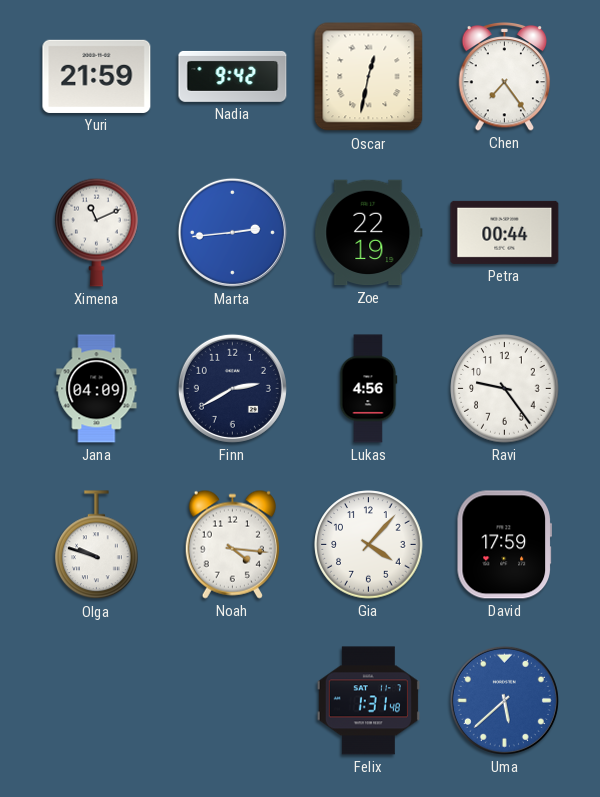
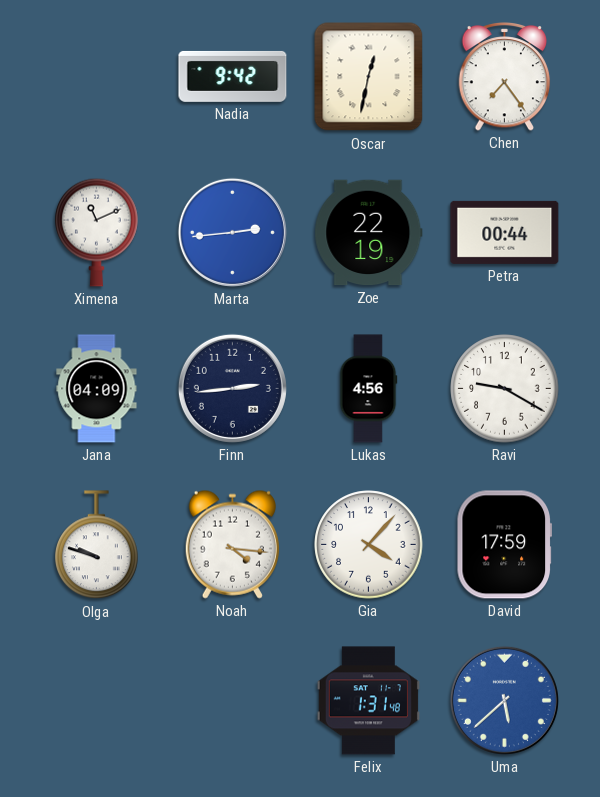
Yuri: 21:59 -> none
Finn: 2:40 -> 2:44
Ravi: 9:24 -> 9:20
